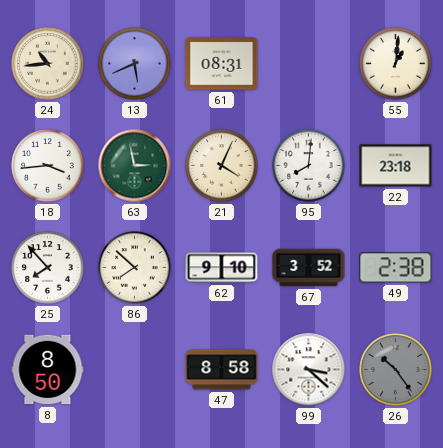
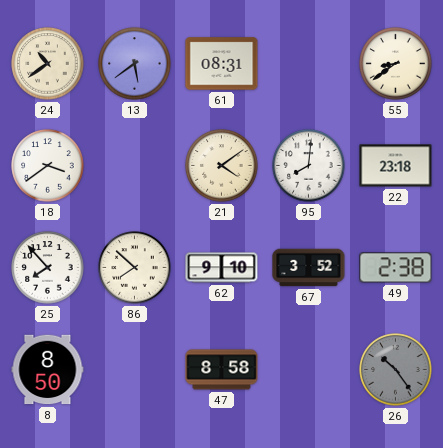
24: 10:44 -> 10:39
13: 5:41 -> 5:39
55: 1:01 -> 8:39
18: 3:44 -> 3:39
63: 2:58 -> none
21: 4:04 -> 4:09
99: 3:22 -> none
